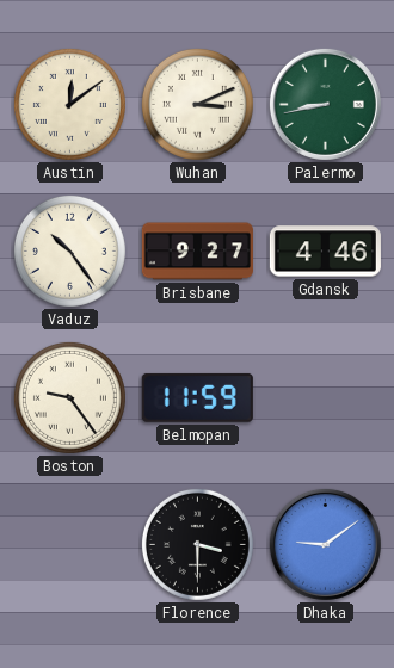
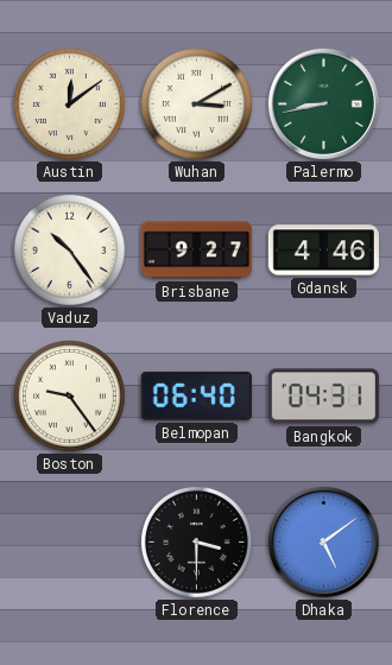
Wuhan: 3:11 -> 3:10
Belmopan: 11:59 -> 06:40
Bangkok: none -> 04:31
Dhaka: 9:09 -> 5:09
